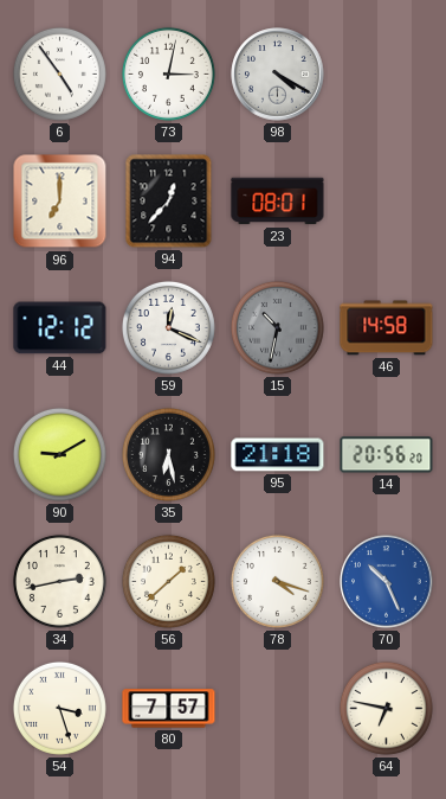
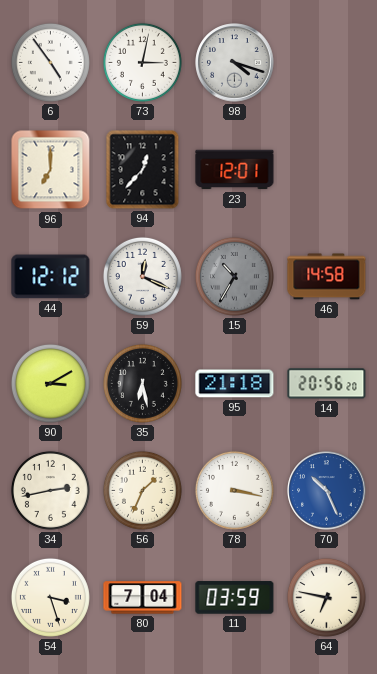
98: 4:20 -> 4:18
23: 08:01 -> 12:01
15: 10:32 -> 10:35
90: 9:10 -> 3:10
56: 1:38 -> 1:34
78: 4:18 -> 3:17
80: 7:57 -> 7:04
11: none -> 03:59
